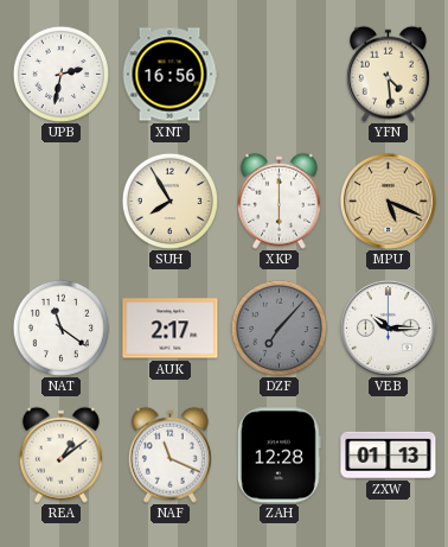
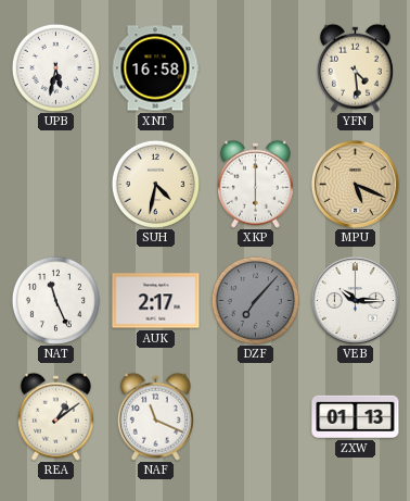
UPB: 2:32 -> 5:32
XNT: 16:56 -> 16:58
SUH: 7:55 -> 4:32
NAT: 11:21 -> 11:26
ZAH: 12:28 -> none
